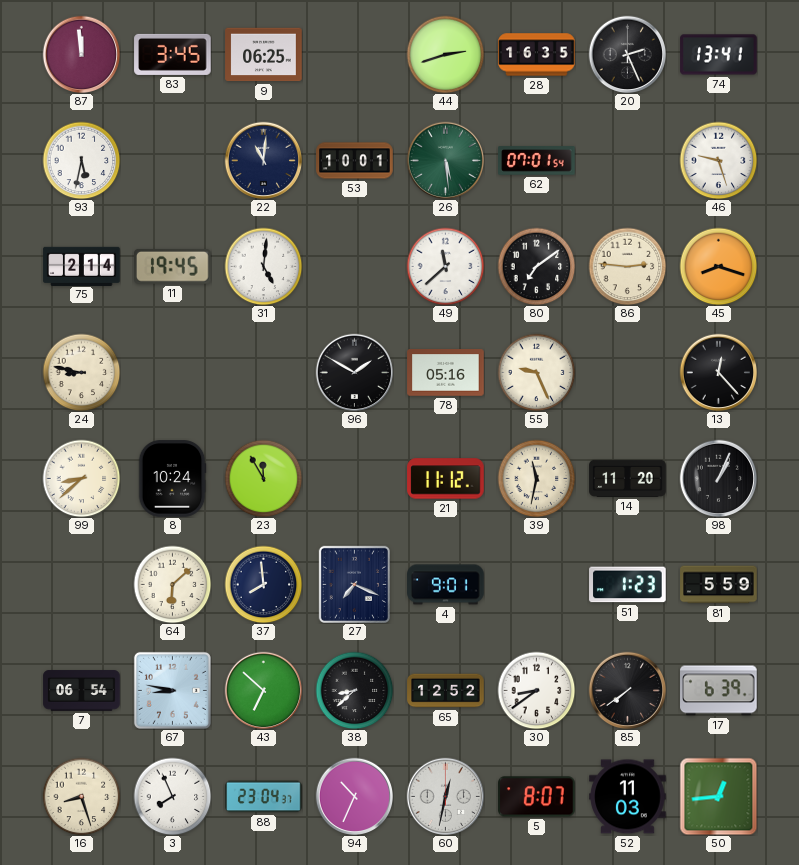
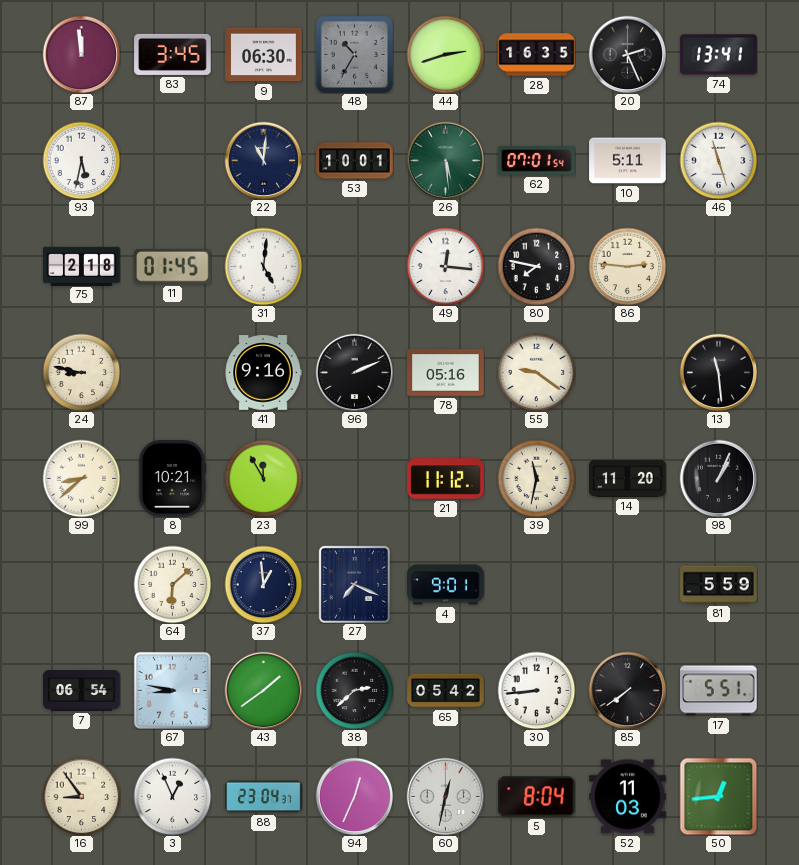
9: 06:25 -> 06:30
48: none -> 10:35
10: none -> 5:11
46: 9:27 -> 11:27
75: 2:14 -> 2:18
11: 19:45 -> 01:45
49: 11:38 -> 12:16
80: 7:09 -> 7:47
45: 8:18 -> none
41: none -> 9:16
96: 1:50 -> 2:11
55: 9:26 -> 9:21
13: 12:23 -> 11:29
8: 10:24 -> 10:21
37: 7:59 -> 12:59
51: 1:23 -> none
43: 6:52 -> 1:39
38: 8:38 -> 2:38
65: 12:52 -> 05:42
30: 8:39 -> 8:44
17: 6:39 -> 5:51
16: 8:27 -> 8:54
3: 7:56 -> 12:56
94: 10:34 -> 12:34
5: 8:07 -> 8:04
